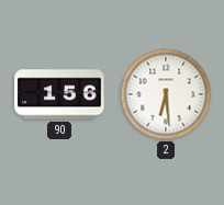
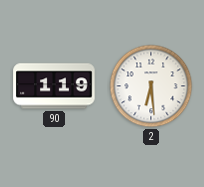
90: 1:56 -> 1:19
